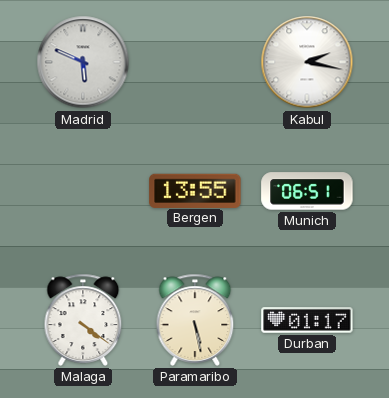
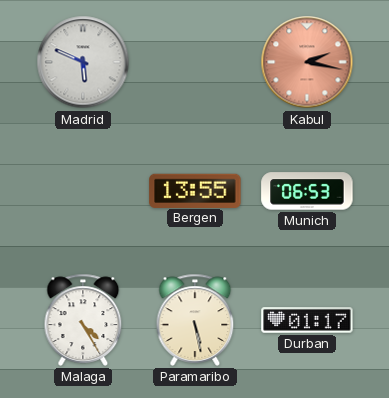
Kabul dial: white -> salmon
Munich: 06:51 -> 06:53
Malaga: 4:21 -> 4:25
